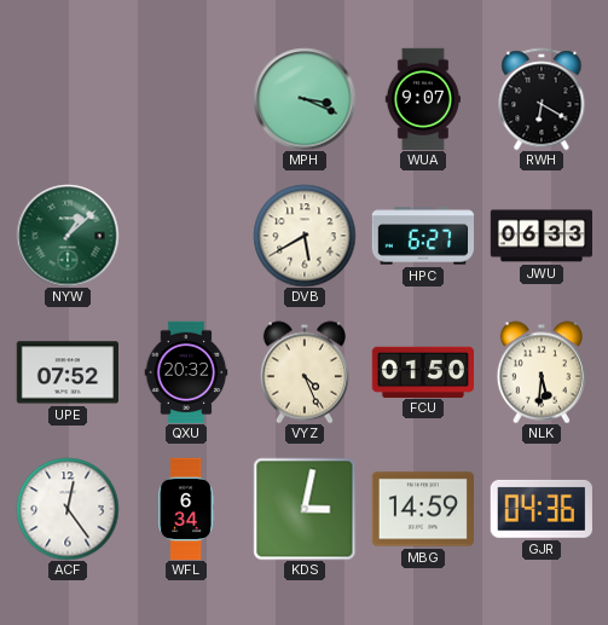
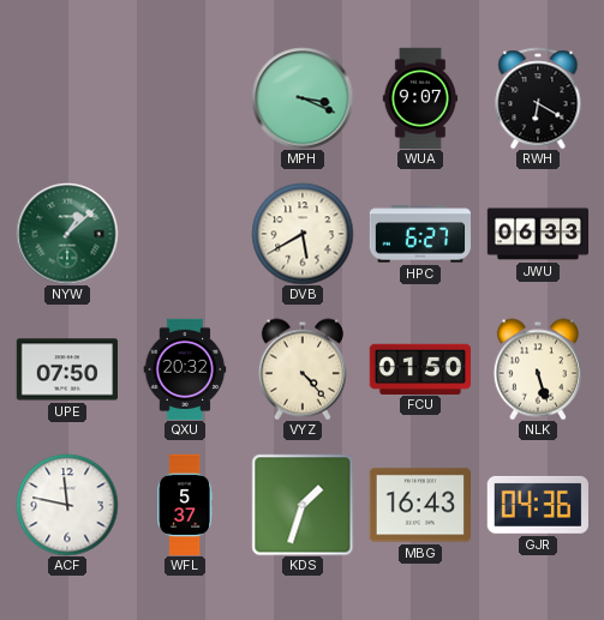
UPE: 07:52 -> 07:50
VYZ: 4:26 -> 4:23
NLK: 5:31 -> 5:27
ACF: 12:24 -> 11:47
WFL: 6:34 -> 5:37
KDS: 3:02 -> 1:33
MBG: 14:59 -> 16:43
